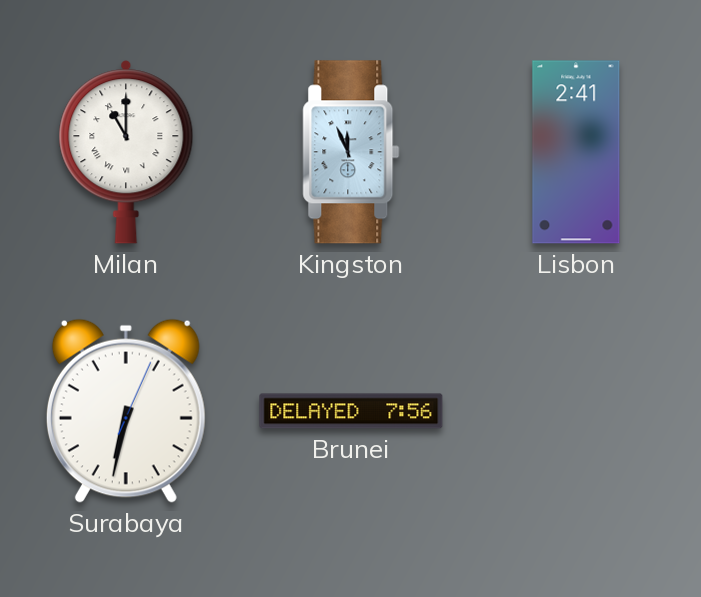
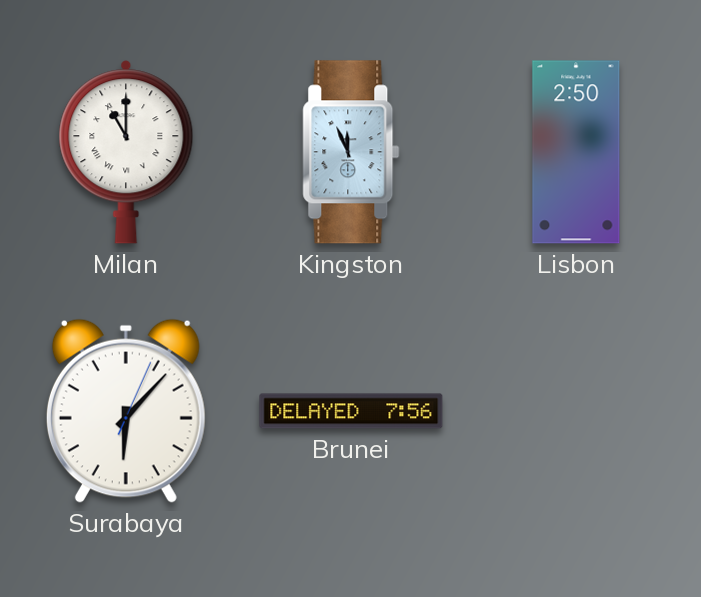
Lisbon: 2:41 -> 2:50
Surabaya: 6:32 -> 6:07
